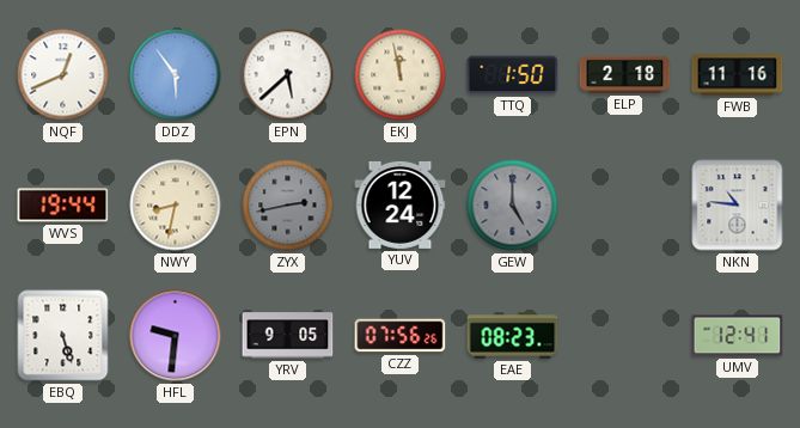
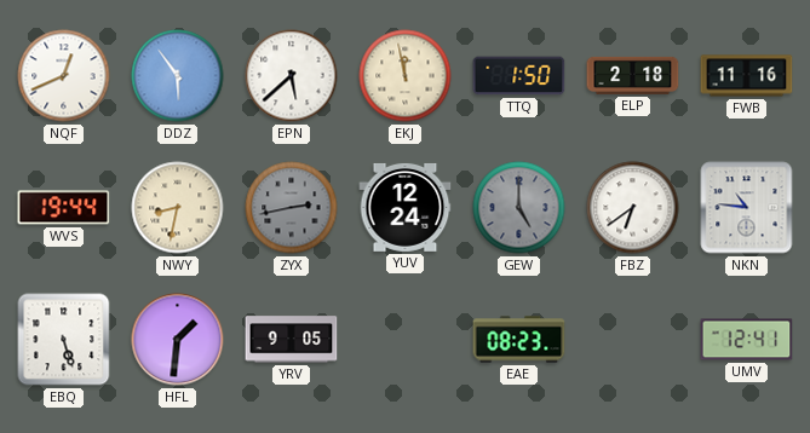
FBZ: none -> 6:39
HFL: 9:31 -> 1:31
CZZ: 07:56 -> none
